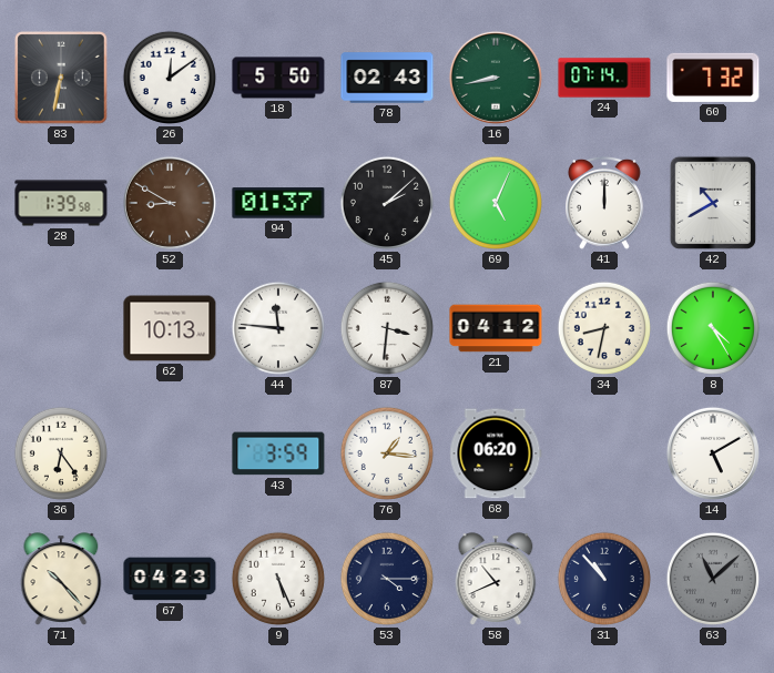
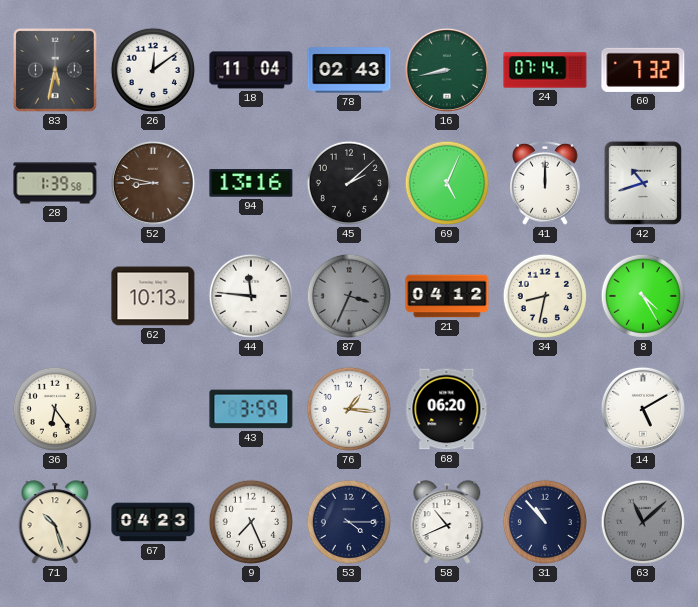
83: 6:32 -> 5:32
18: 5:50 -> 11:04
52: 8:50 -> 8:47
94: 01:37 -> 13:16
42: 10:40 -> 10:42
87: 3:31 -> 3:34
87 dial: white -> grey
71: 10:23 -> 10:27
9: 5:26 -> 7:26
